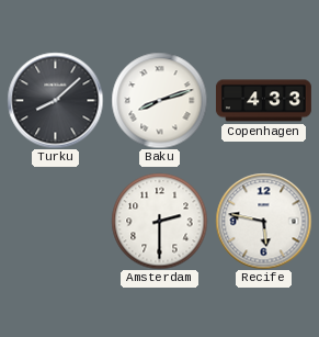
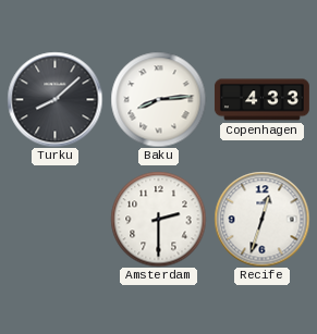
Baku: 8:12 -> 8:14
Recife: 5:47 -> 12:33
